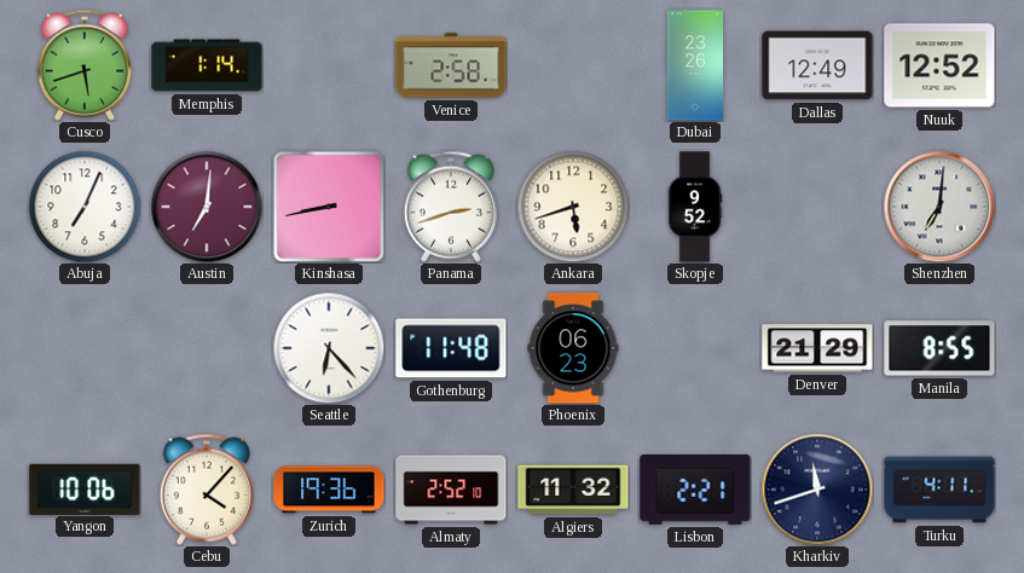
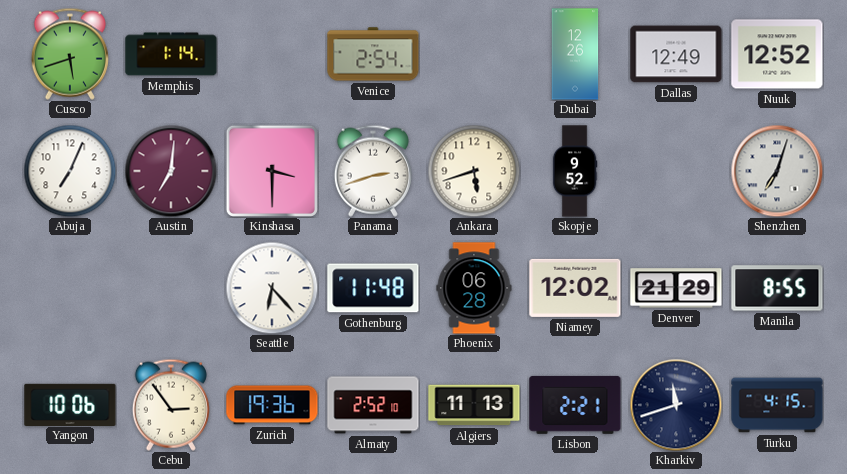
Venice: 2:58 -> 2:54
Dubai: 23:26 -> 12:26
Kinshasa: 8:43 -> 3:30
Shenzhen: 7:01 -> 7:03
Phoenix: 06:23 -> 06:28
Niamey: none -> 12:02
Cebu: 4:07 -> 2:54
Algiers: 11:32 -> 11:13
Turku: 4:11 -> 4:15
